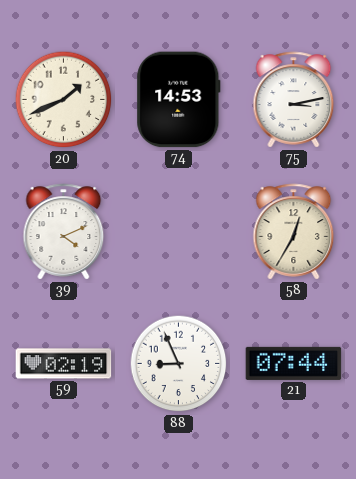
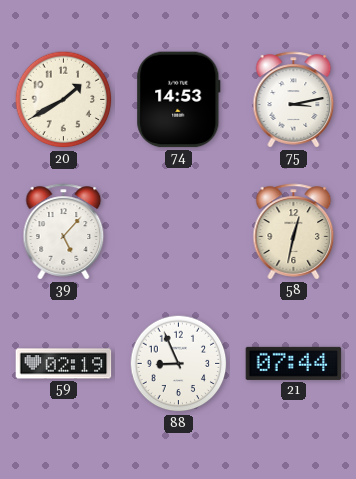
20: 1:41 -> 1:40
39: 4:11 -> 5:07
58: 12:35 -> 12:32
